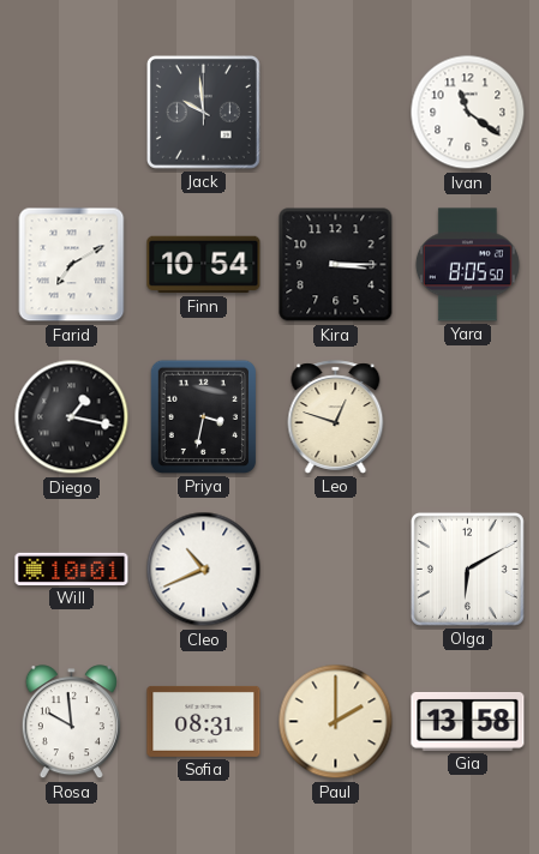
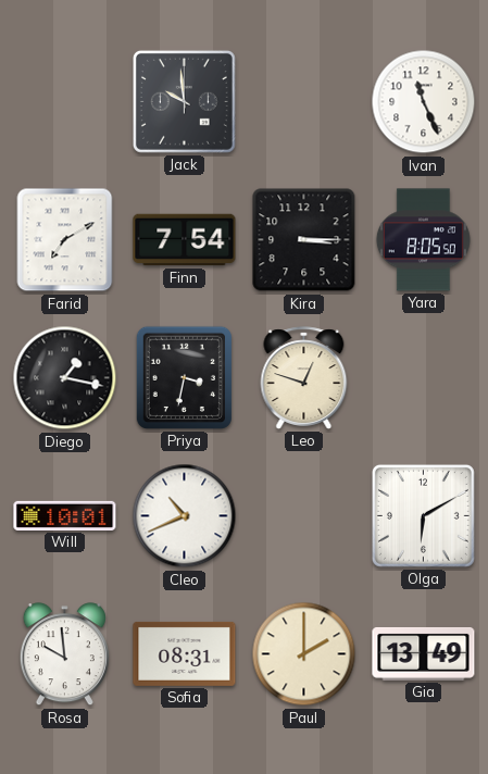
Ivan: 11:21 -> 11:26
Finn: 10:54 -> 7:54
Gia: 13:58 -> 13:49
